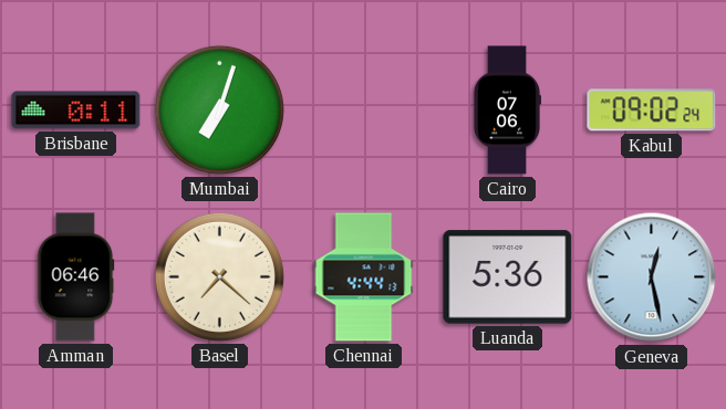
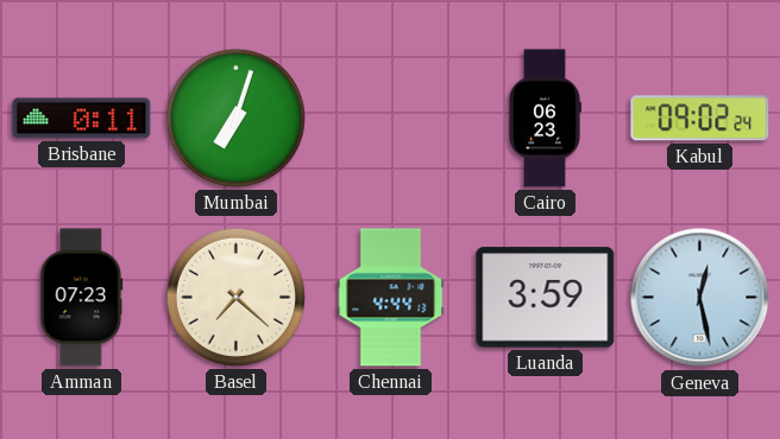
Cairo: 07:06 -> 06:23
Amman: 06:46 -> 07:23
Luanda: 5:36 -> 3:59
